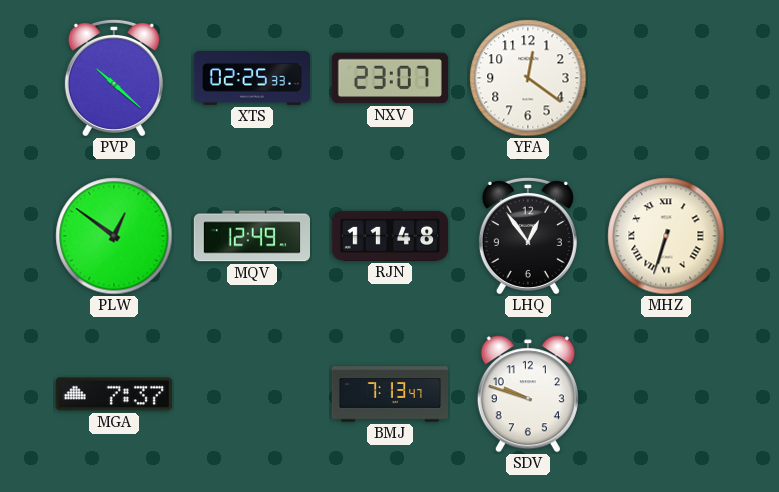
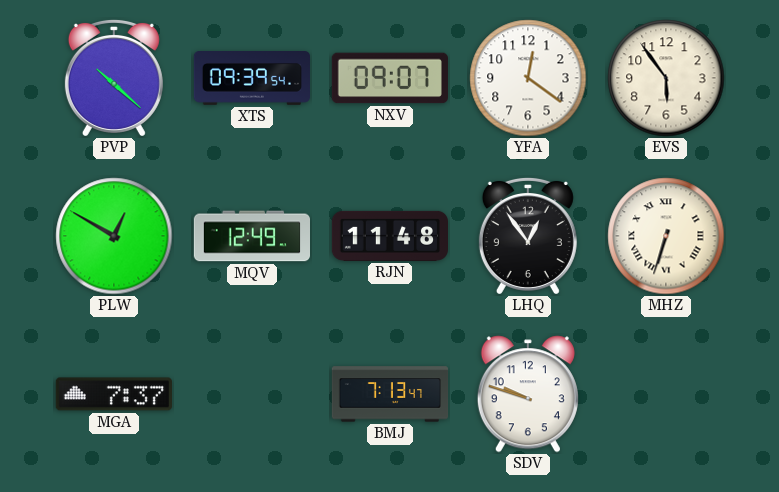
XTS: 02:25 -> 09:39
NXV: 23:07 -> 09:07
EVS: none -> 5:54
PLW: 12:51 -> 12:50
